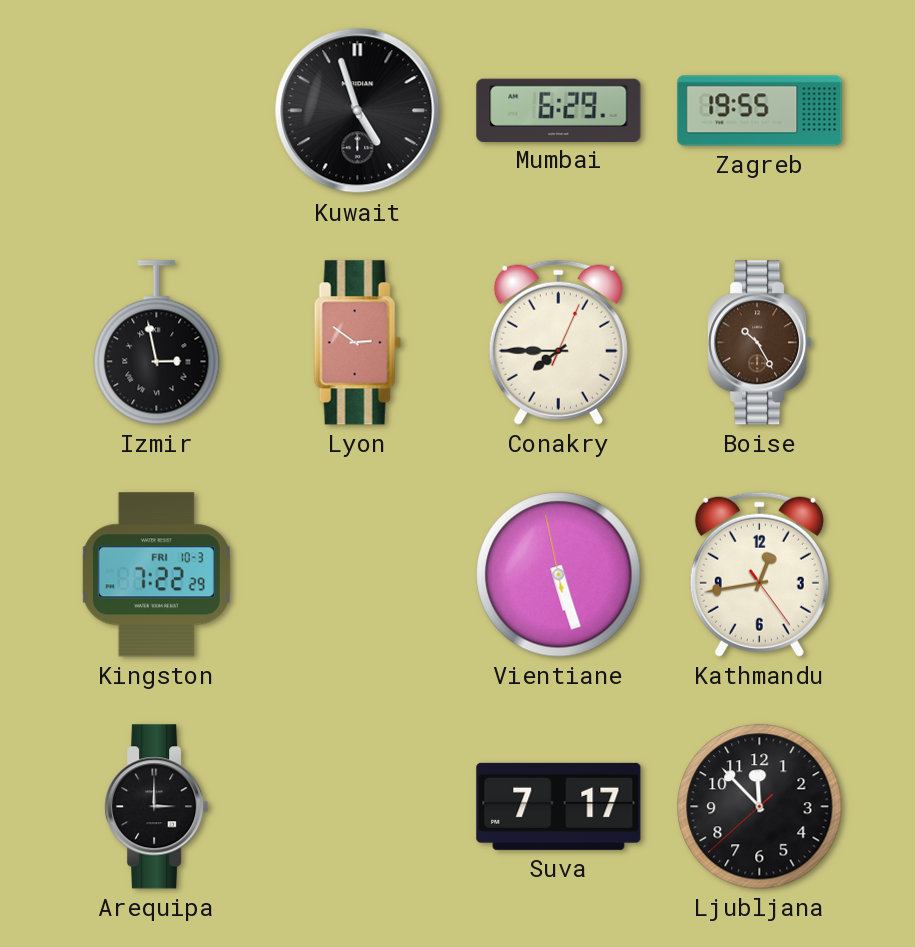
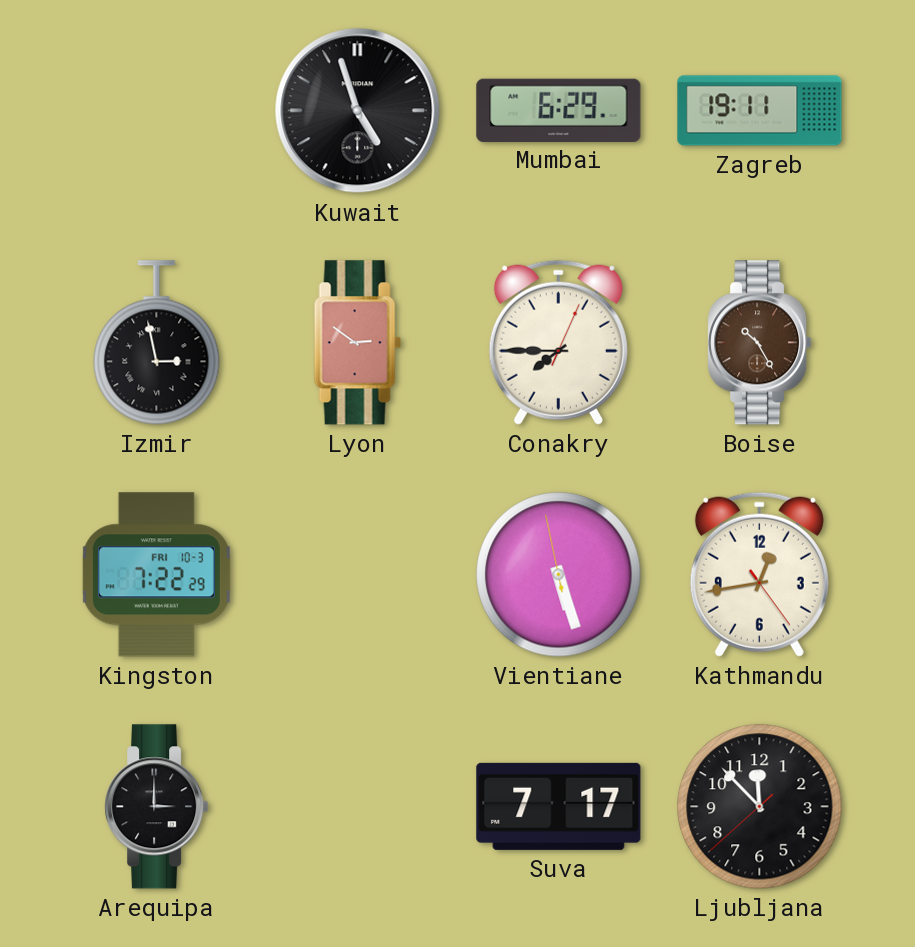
Zagreb: 19:55 -> 19:11
